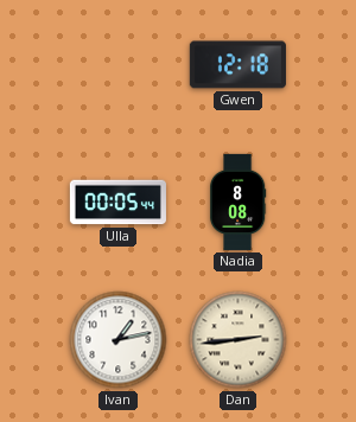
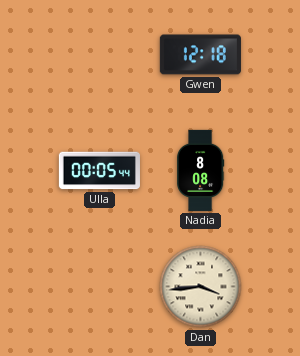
Ivan: 1:13 -> none
Dan: 2:44 -> 3:44
